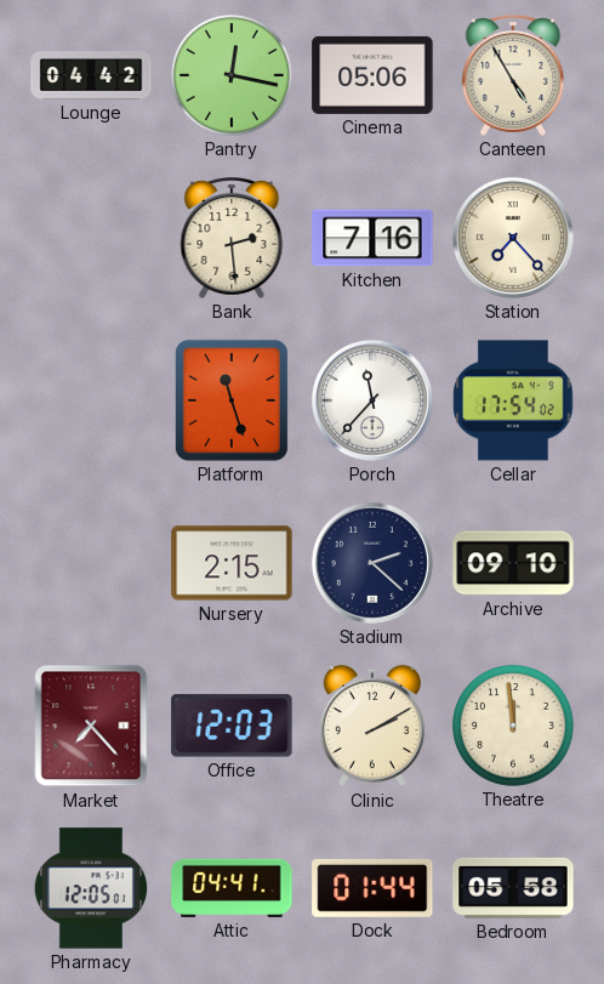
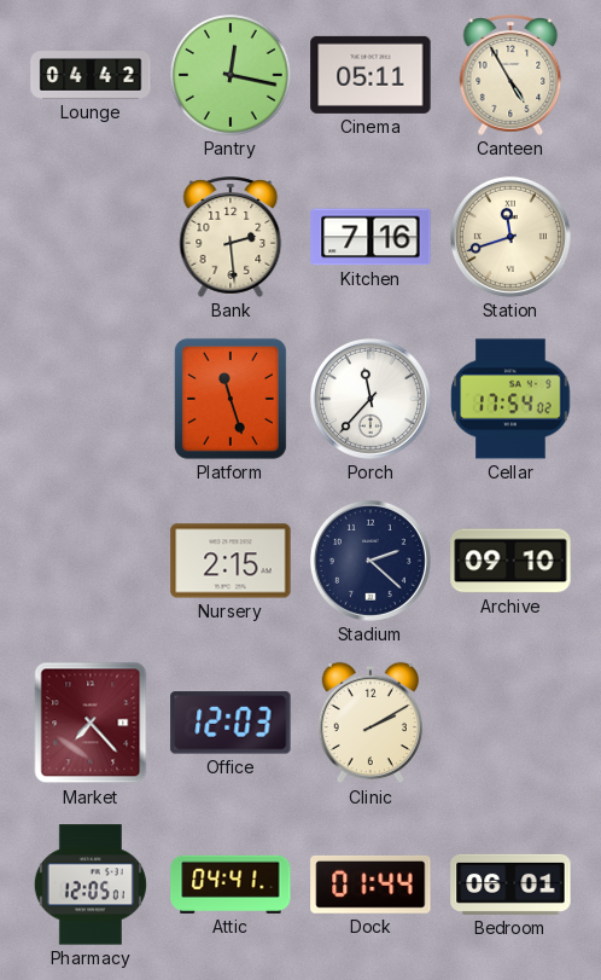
Cinema: 05:06 -> 05:11
Station: 7:23 -> 11:42
Theatre: 11:59 -> none
Bedroom: 05:58 -> 06:01
